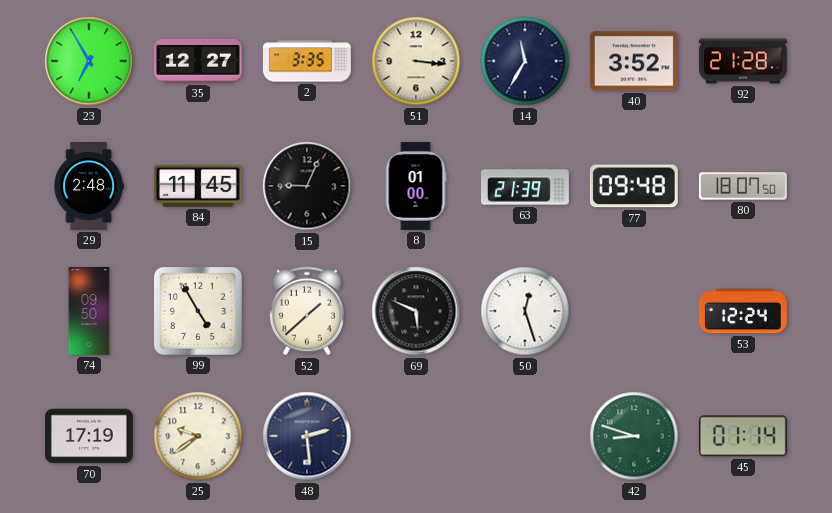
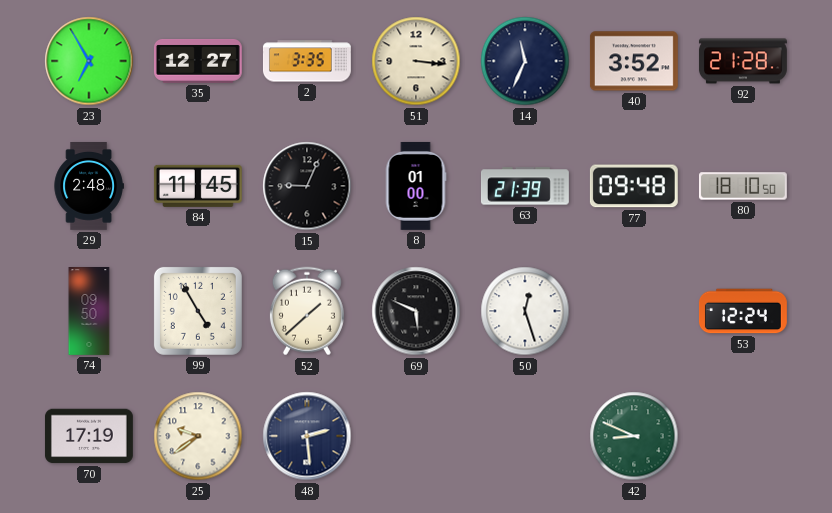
14: 11:35 -> 11:34
80: 18:07 -> 18:10
42: 8:48 -> 8:49
45: 01:14 -> none
